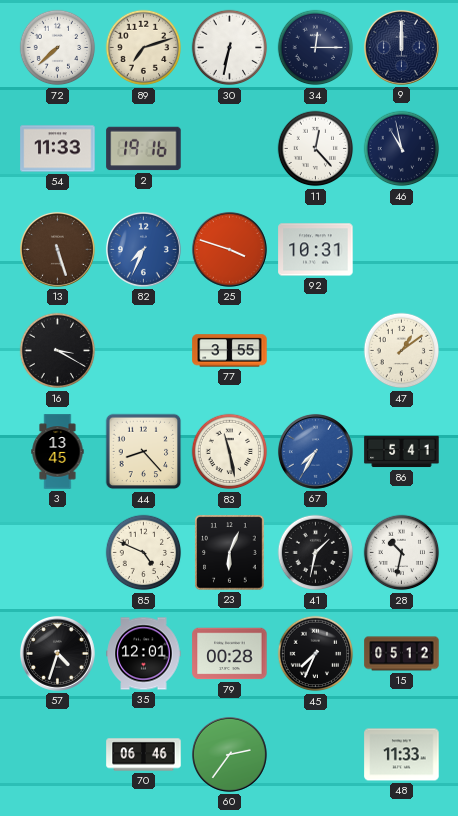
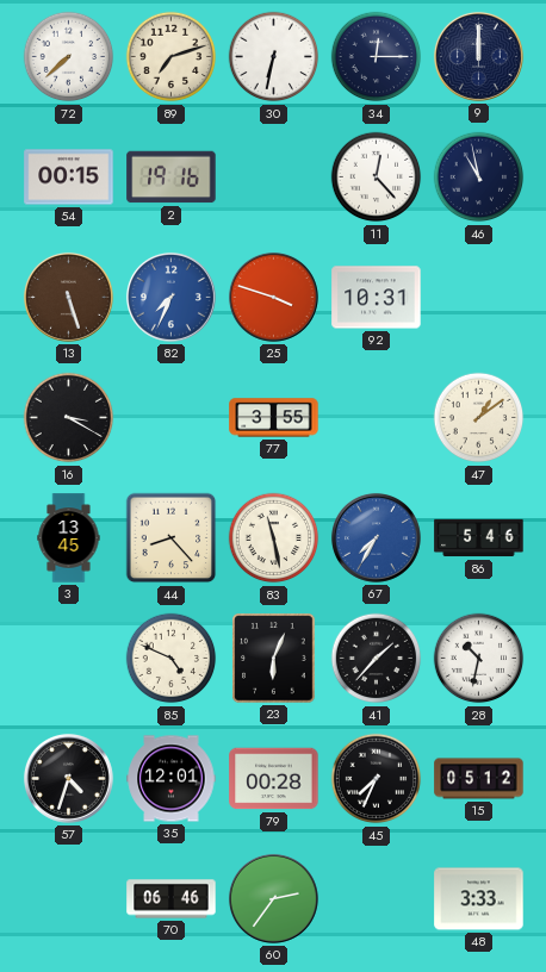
54: 11:33 -> 00:15
86: 5:41 -> 5:46
41: 1:32 -> 1:37
48: 11:33 -> 3:33
